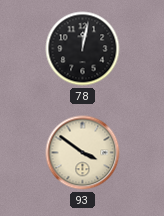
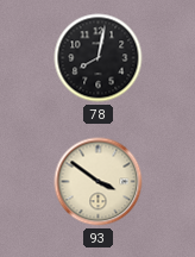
78: 12:02 -> 8:02
